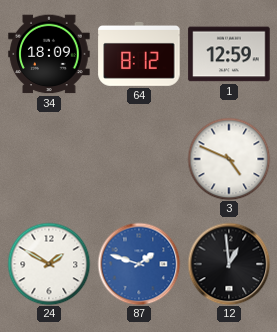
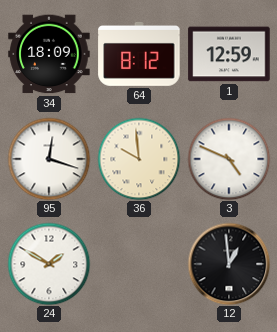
95: none -> 12:18
36: none -> 9:59
87: 1:48 -> none
